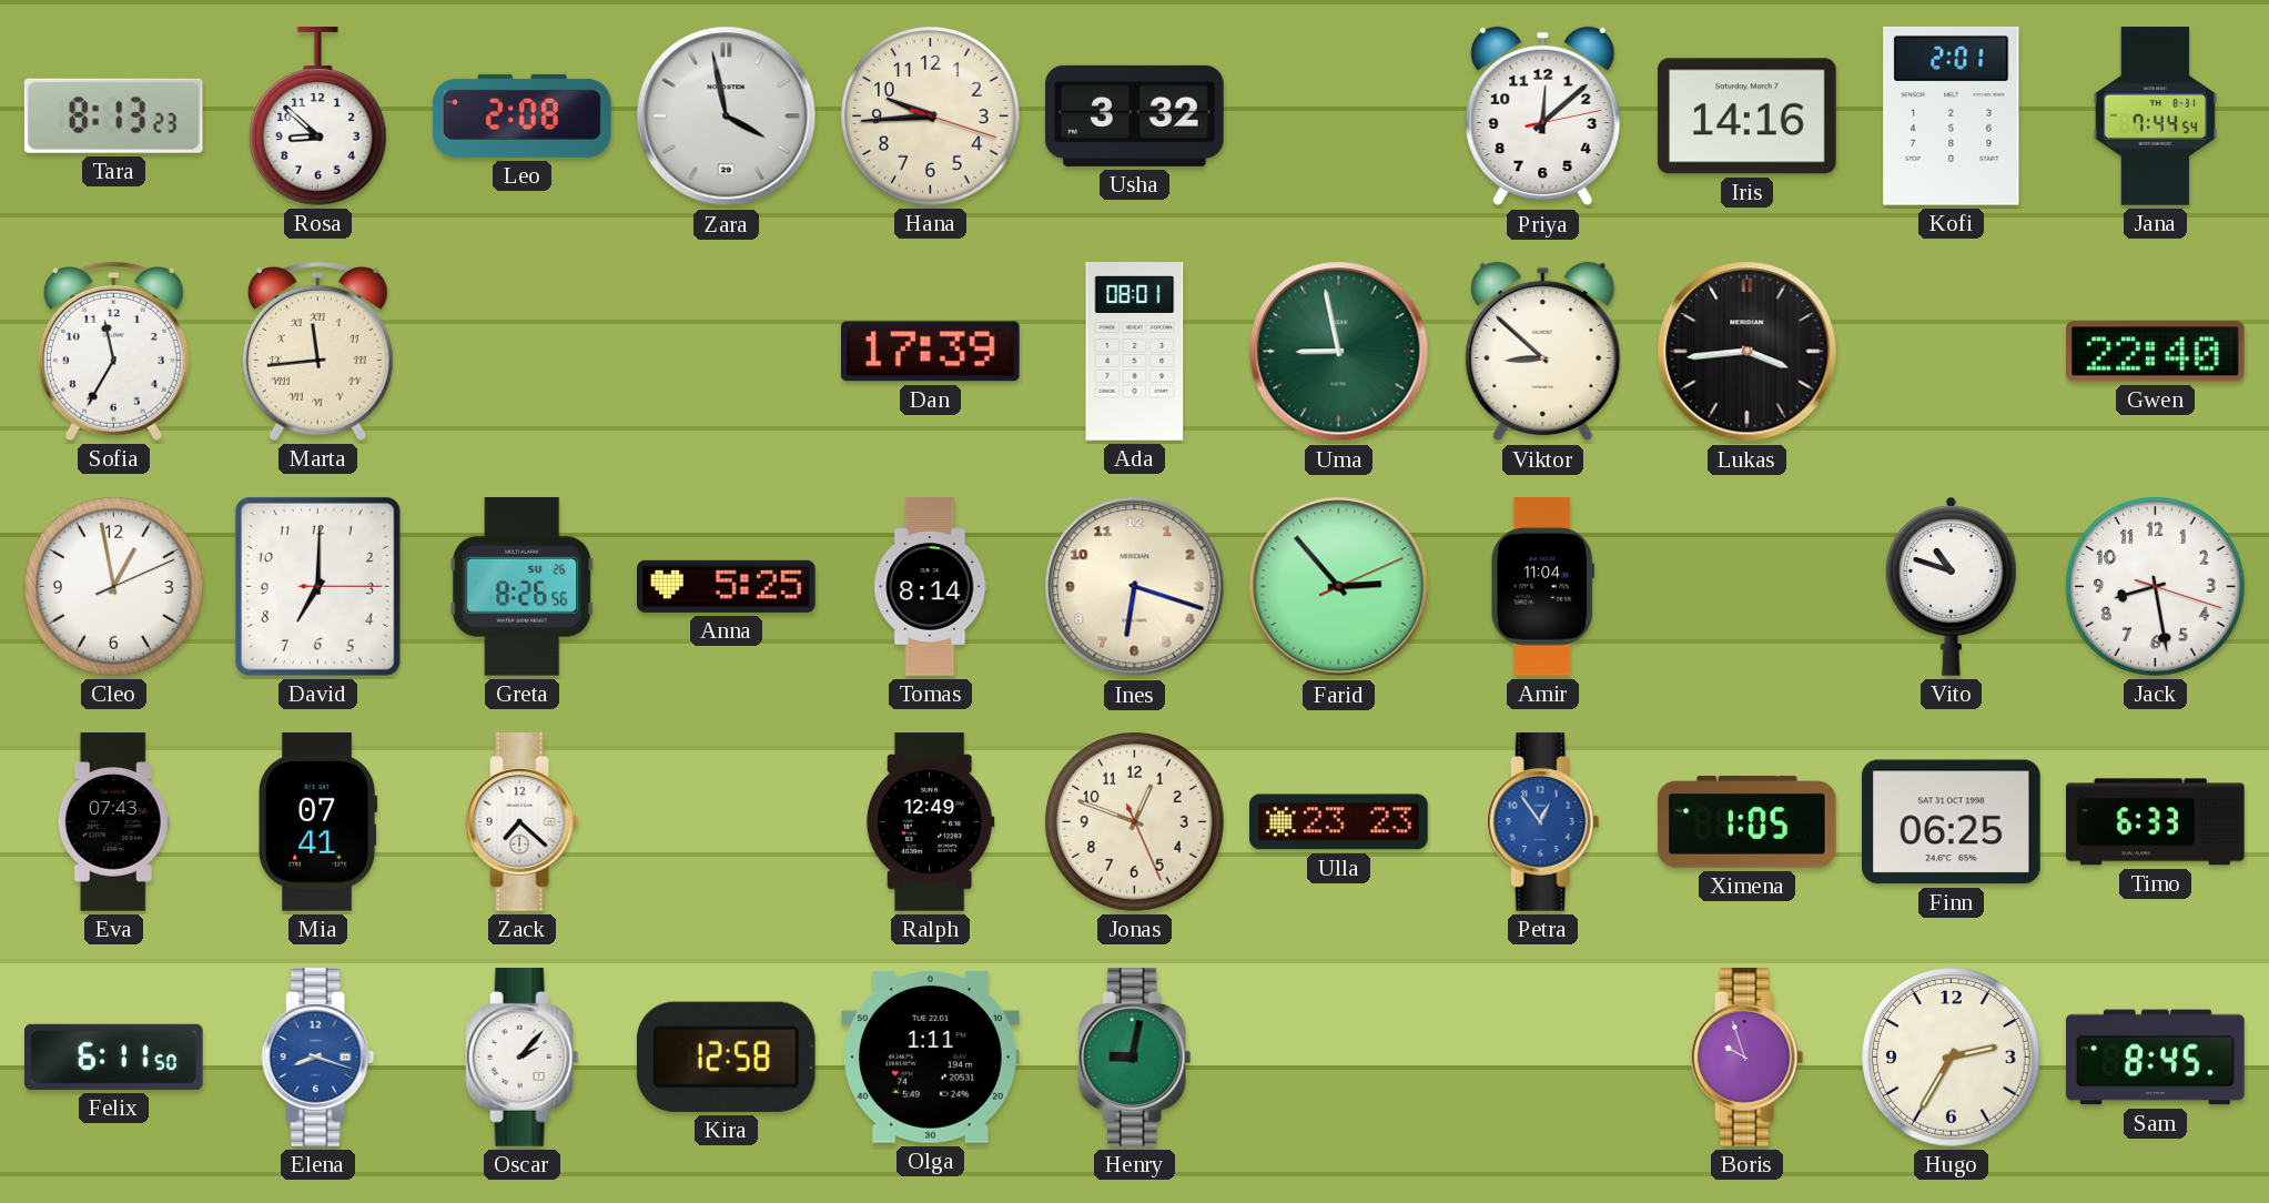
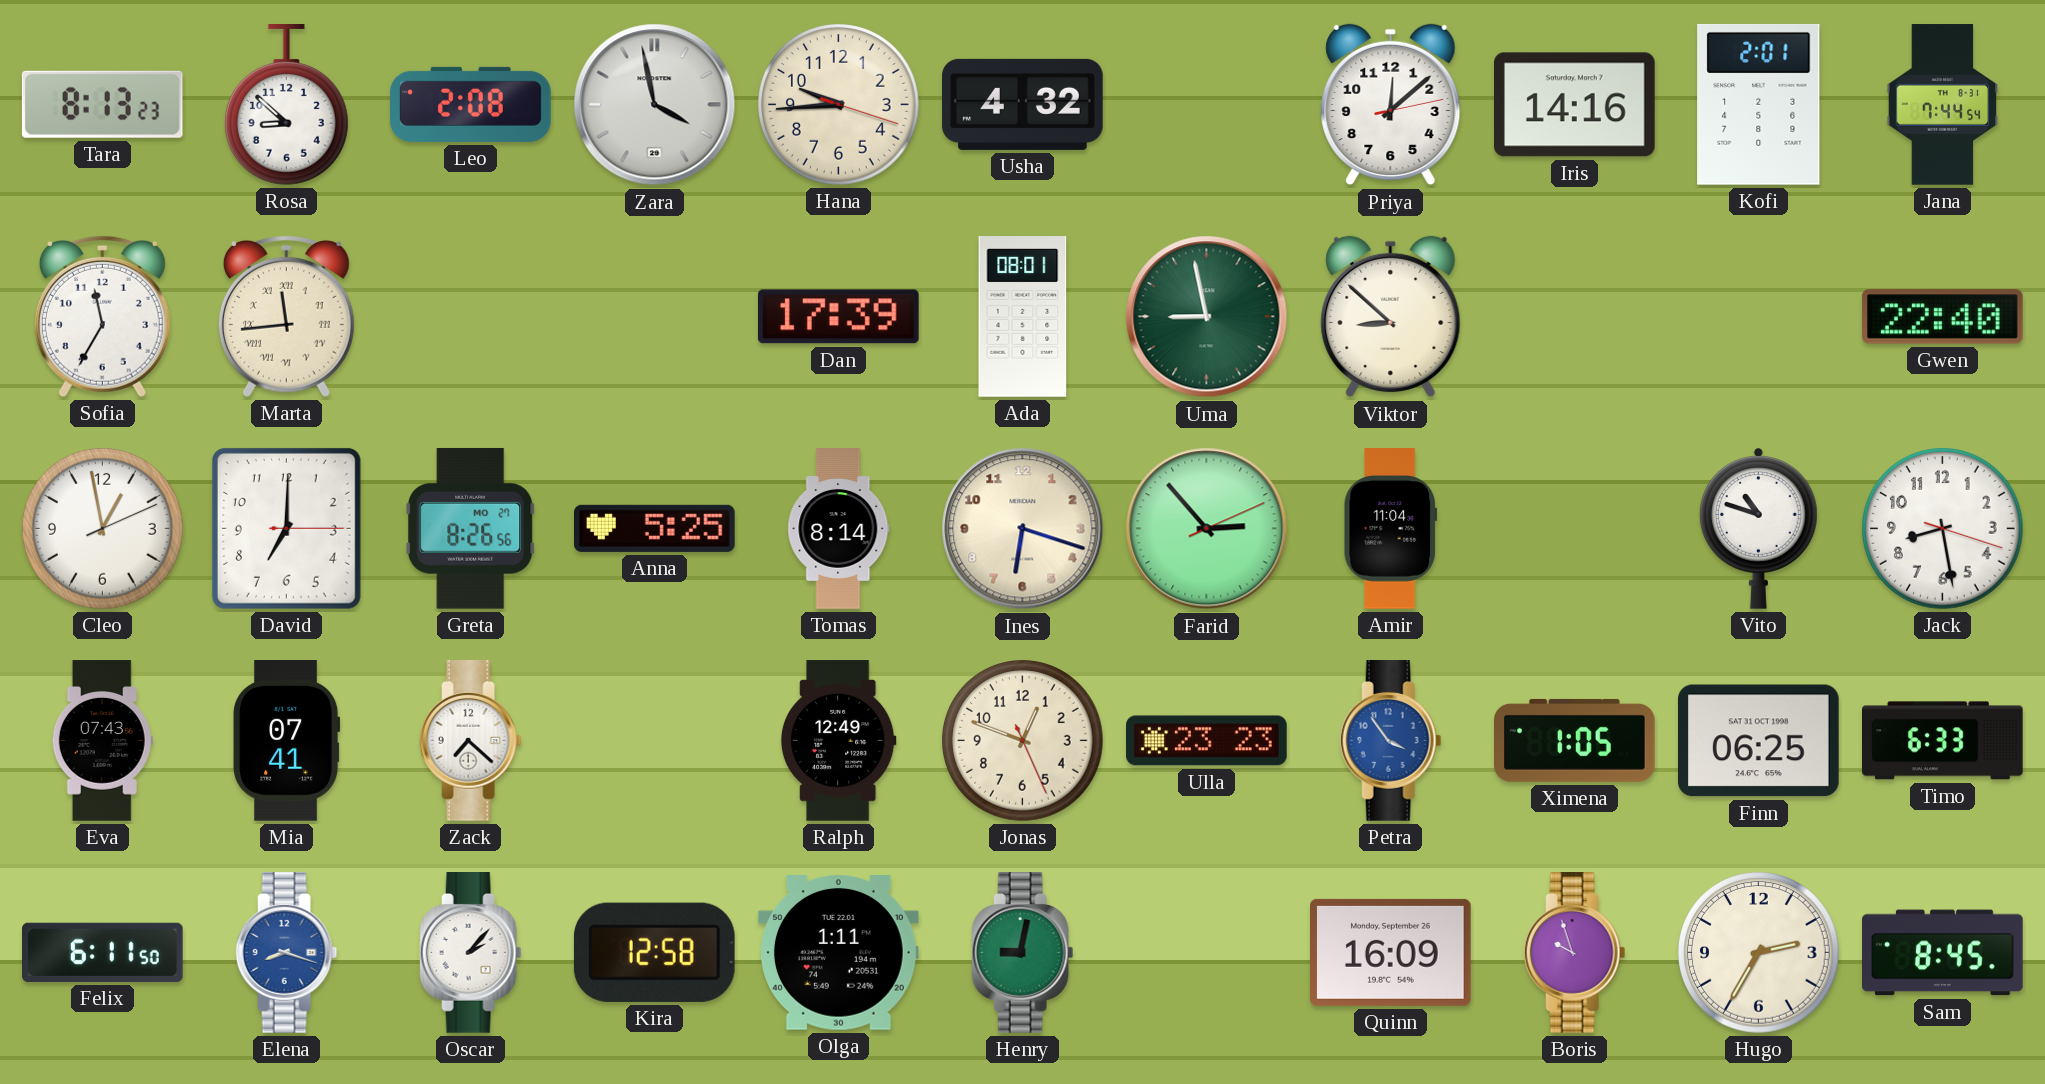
Usha: 3:32 -> 4:32
Lukas: 3:44 -> none
Greta date: SU 26 -> MO 27
Petra: 12:54 -> 3:54
Quinn: none -> 16:09
